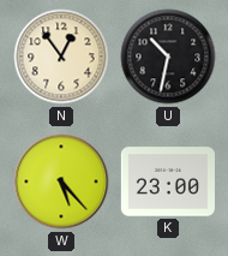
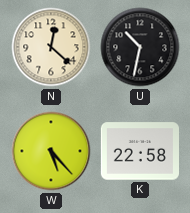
N: 12:54 -> 12:22
K: 23:00 -> 22:58
